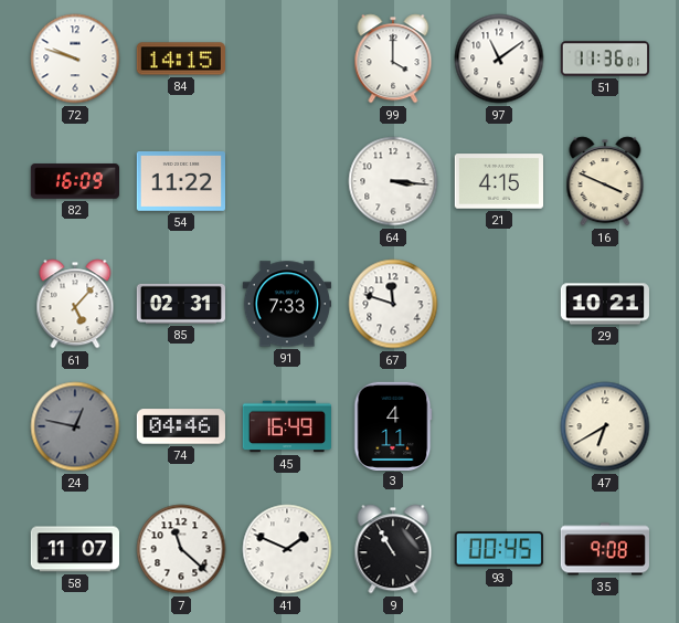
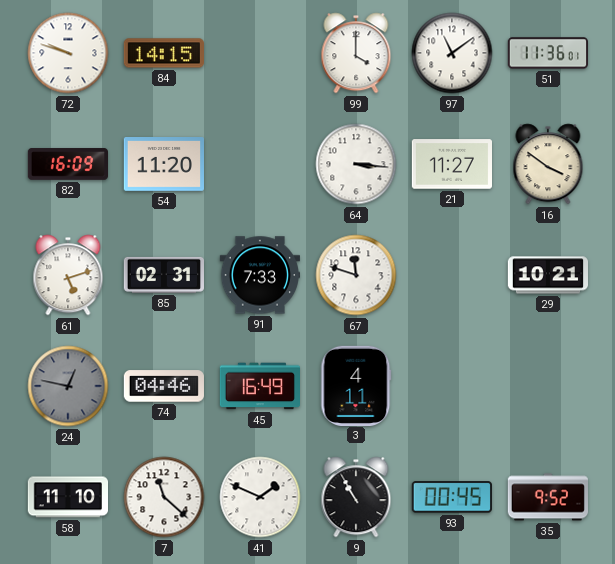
54: 11:22 -> 11:20
21: 4:15 -> 11:27
16: 3:49 -> 3:51
61: 5:07 -> 5:12
47: 6:40 -> none
58: 11:07 -> 11:10
35: 9:08 -> 9:52
